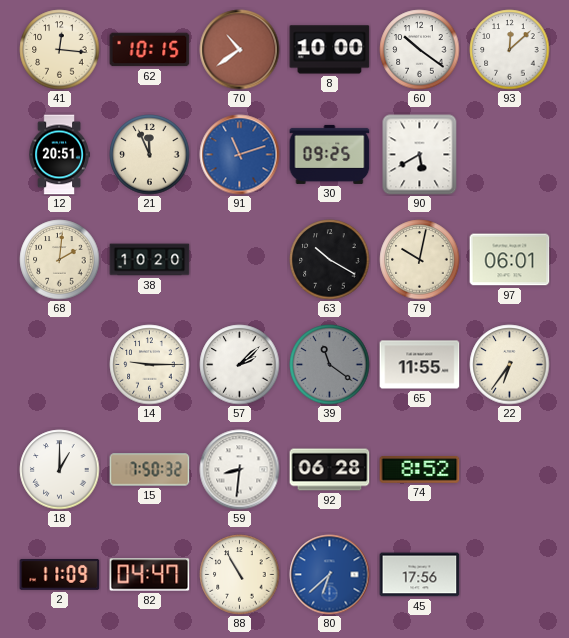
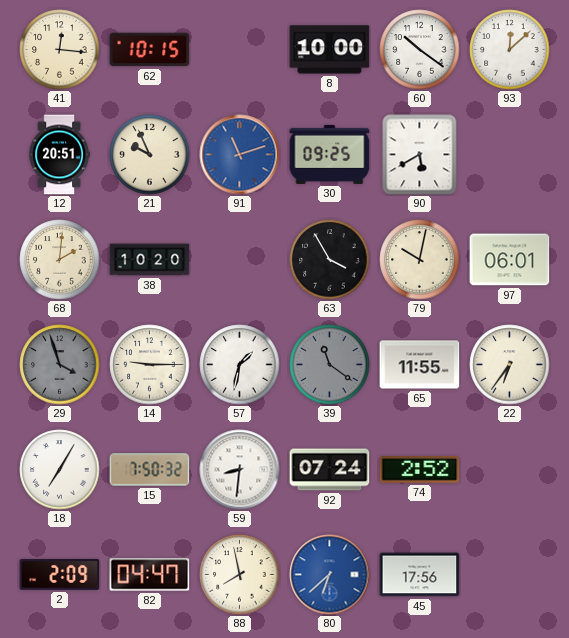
70: 10:39 -> none
21: 11:56 -> 9:56
63: 10:20 -> 3:55
29: none -> 3:57
57: 2:08 -> 1:32
18: 1:00 -> 7:05
92: 06:28 -> 07:24
74: 8:52 -> 2:52
2: 11:09 -> 2:09
88: 10:55 -> 7:58
